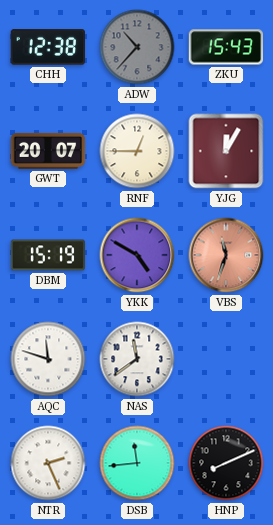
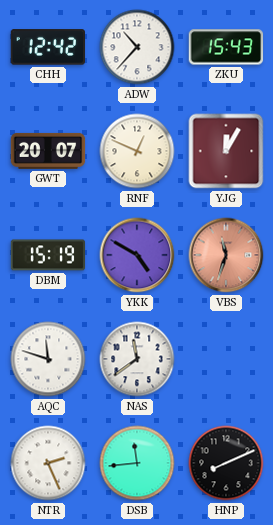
CHH: 12:38 -> 12:42
ADW dial: grey -> white
RNF: 12:45 -> 12:49
